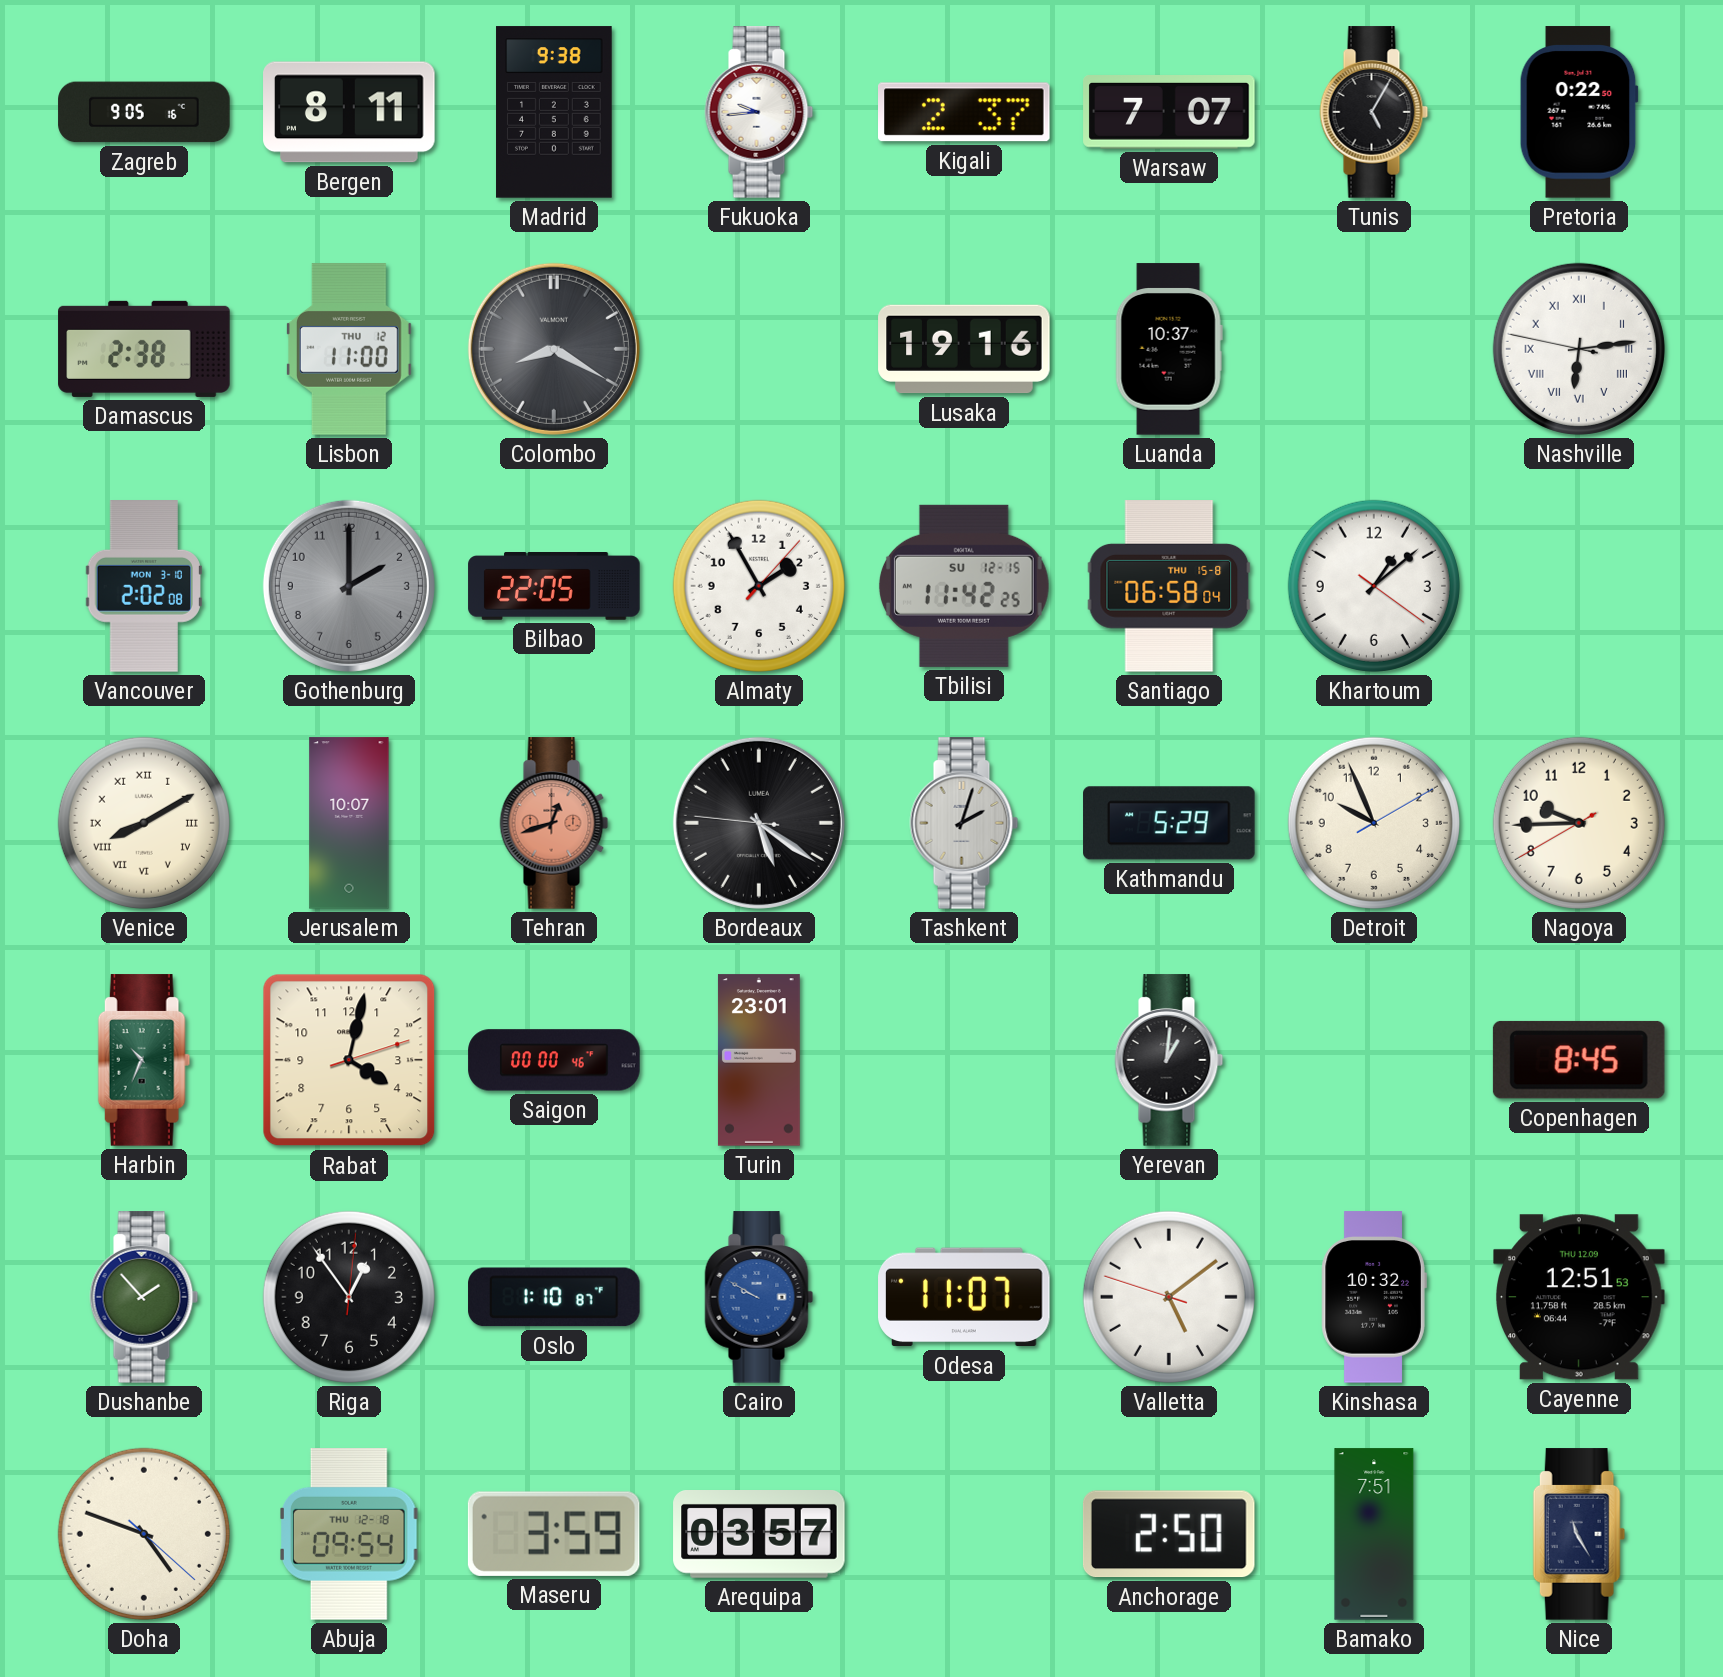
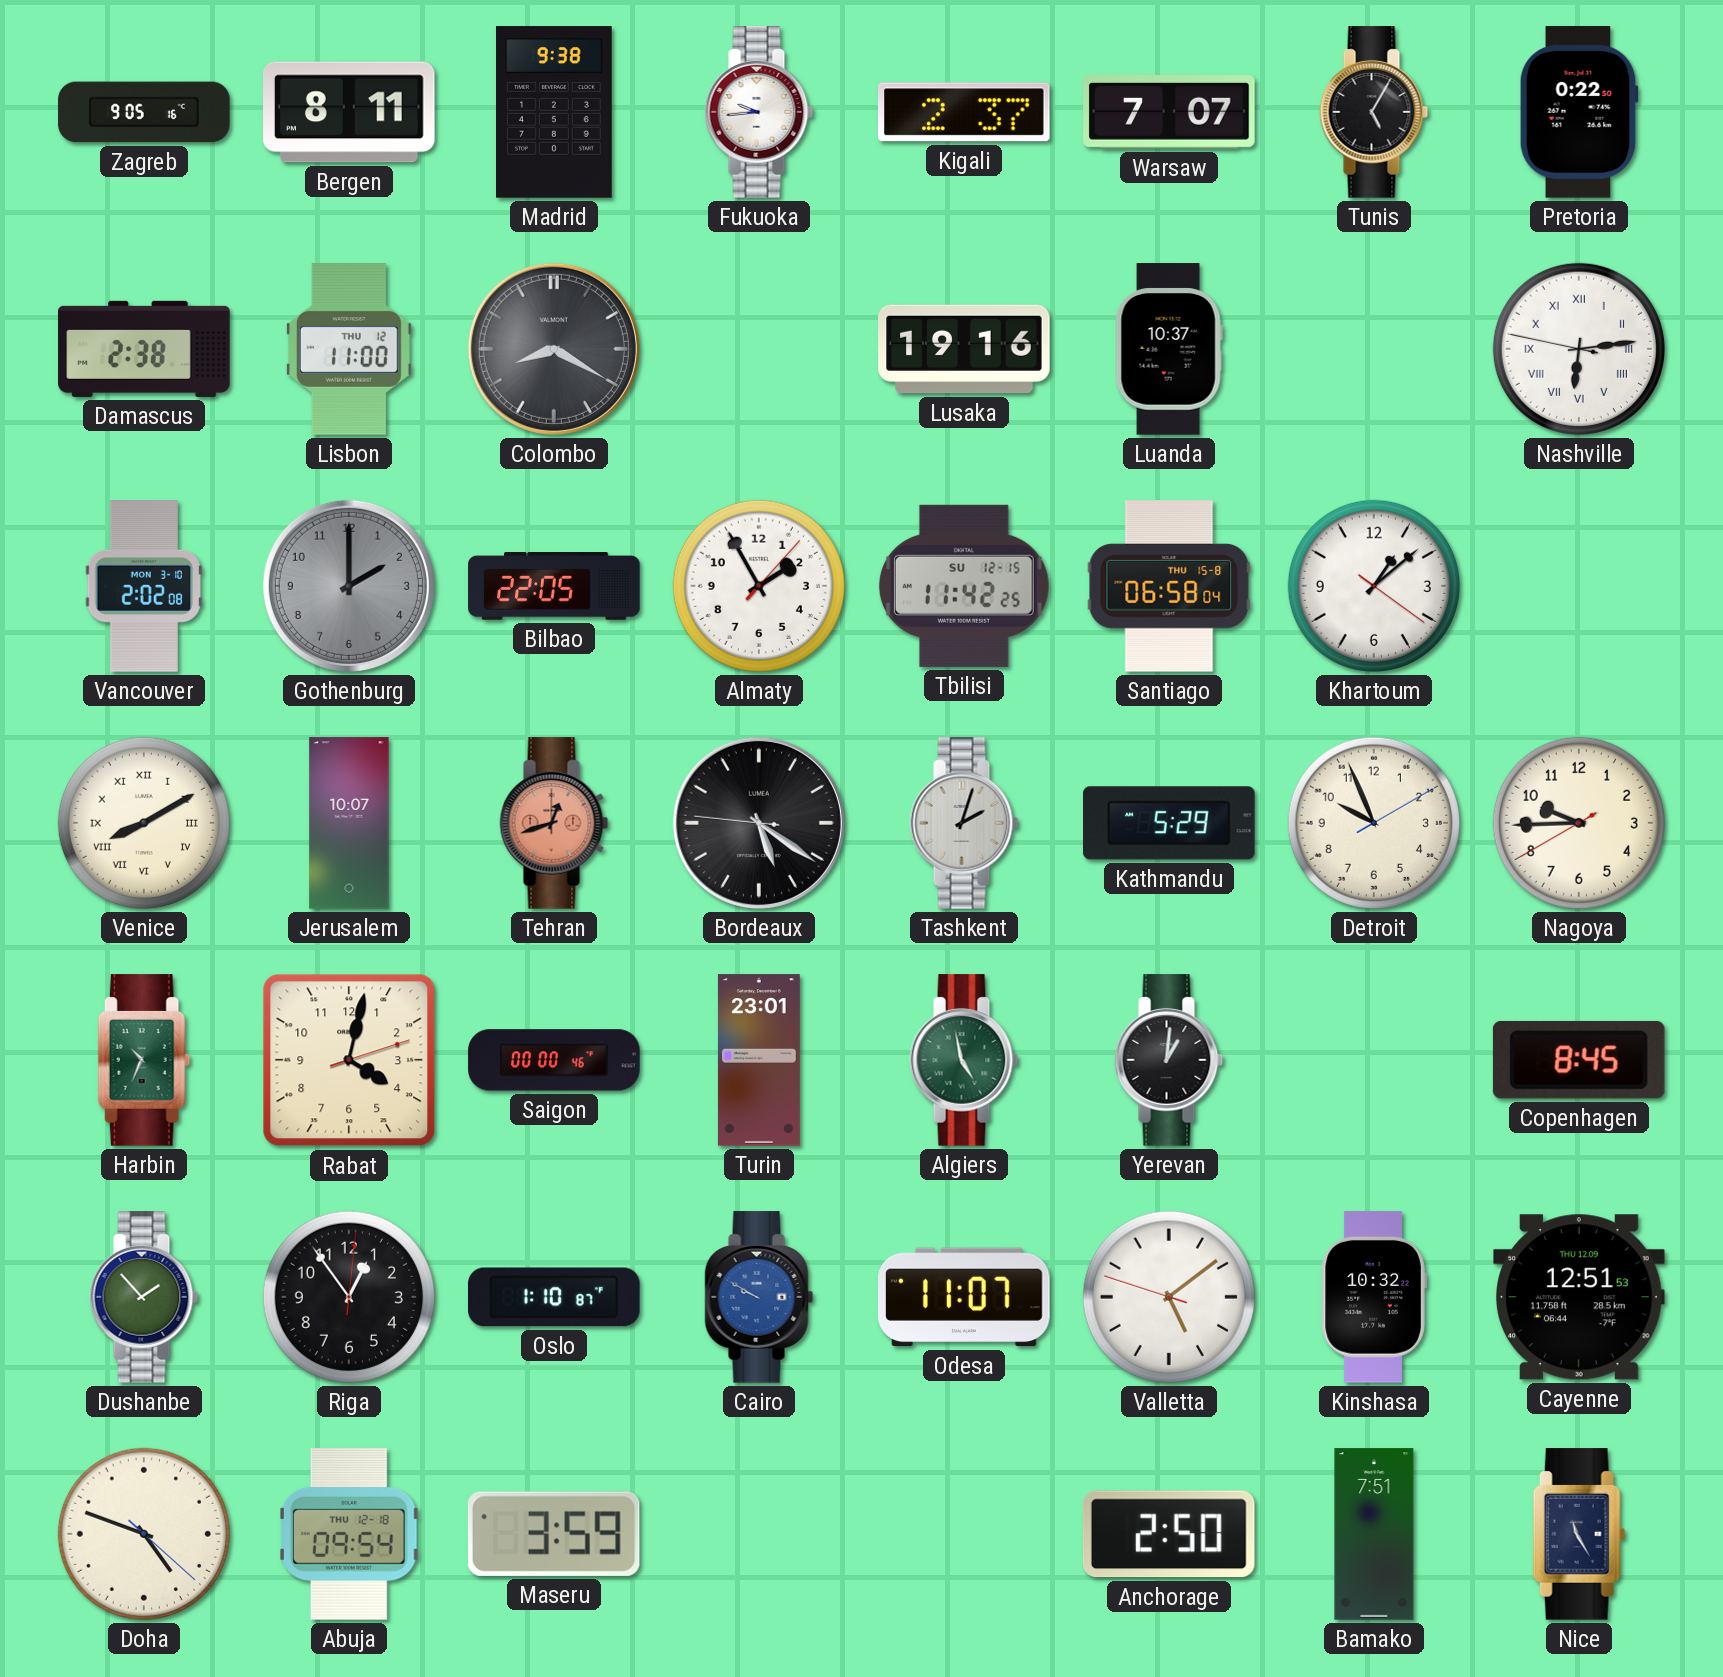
Algiers: none -> 4:58
Arequipa: 03:57 -> none
